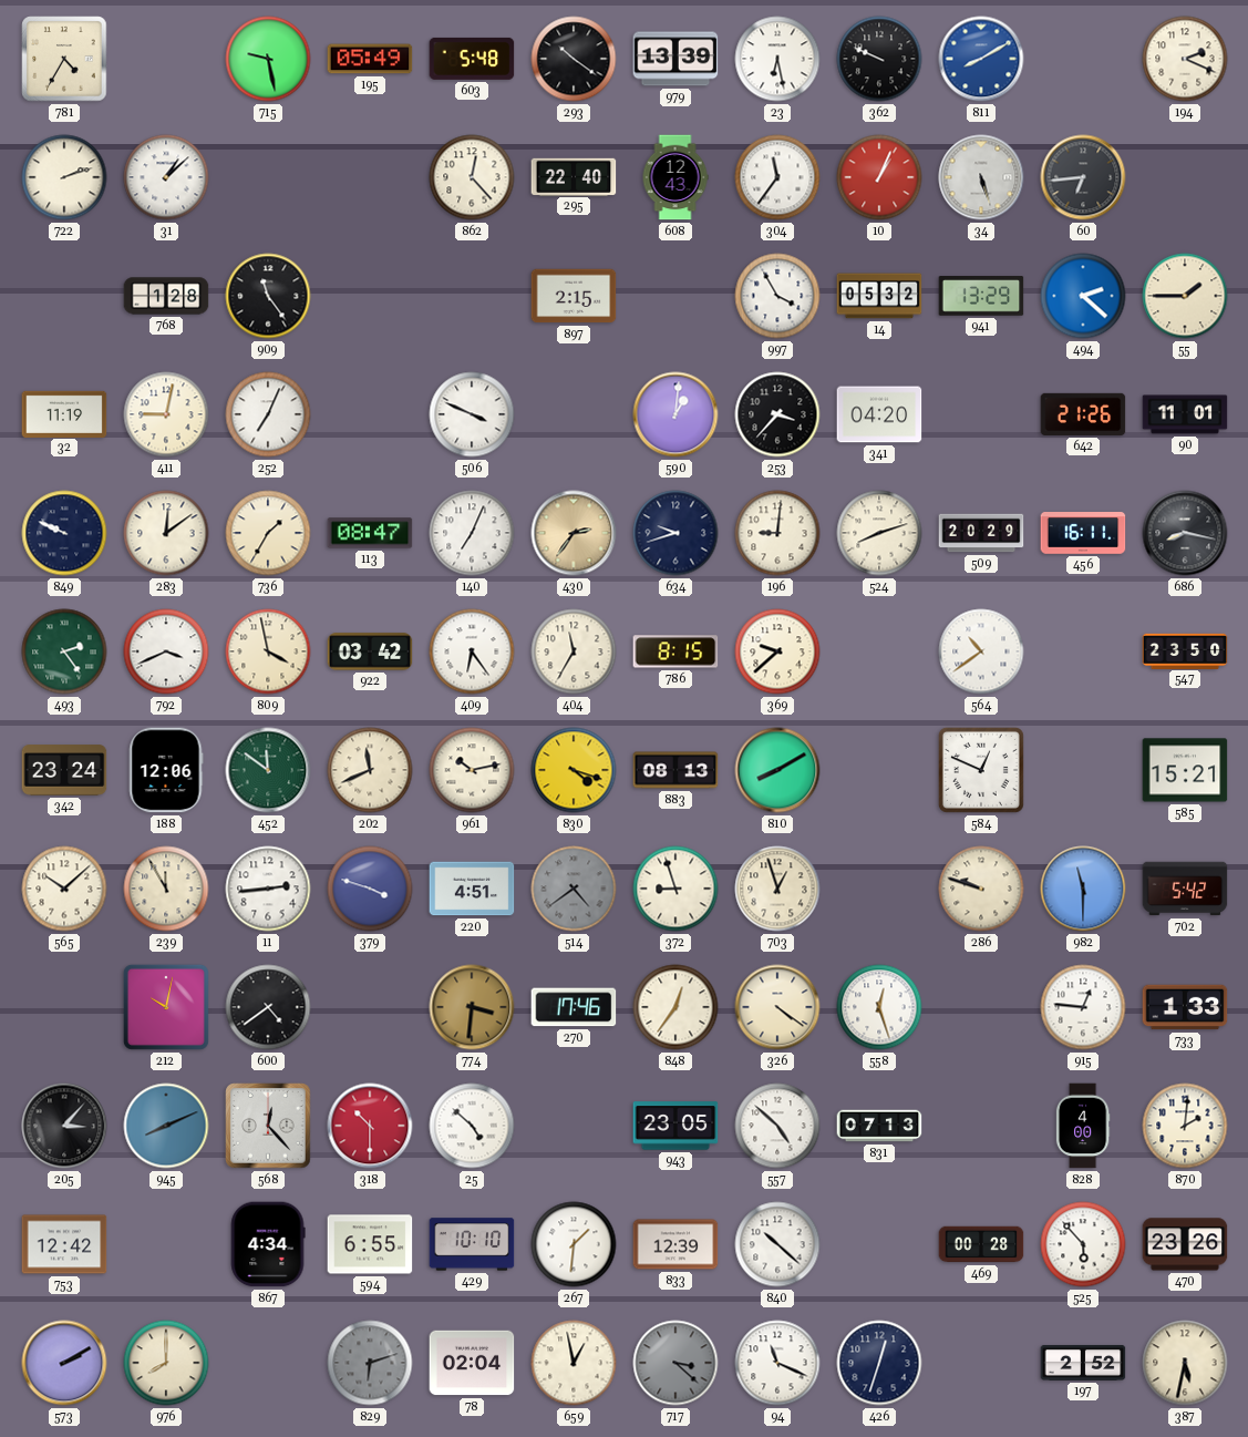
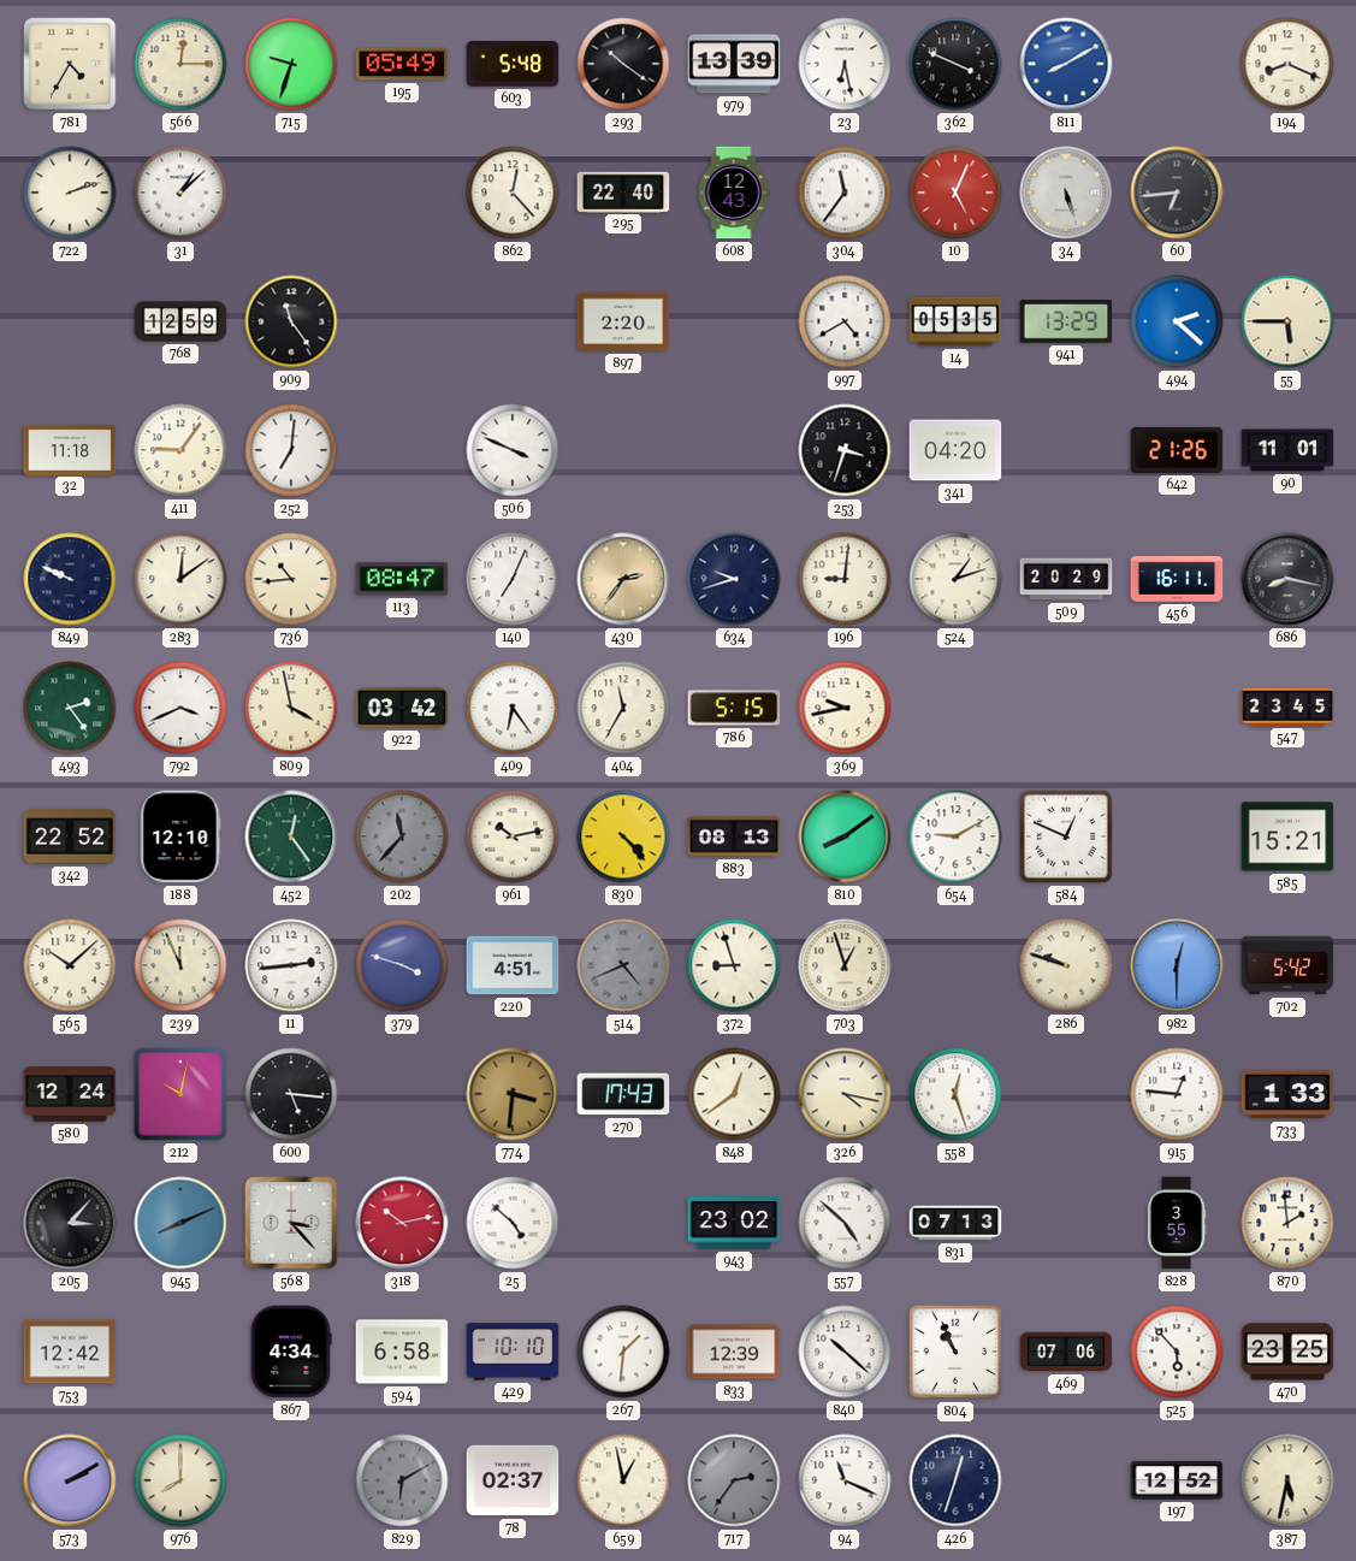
566: none -> 12:15
715: 9:28 -> 9:33
362: 9:49 -> 3:49
194: 2:19 -> 8:19
10: 1:04 -> 5:04
768: 1:28 -> 12:59
897: 2:15 -> 2:20
997: 3:55 -> 4:40
14: 05:32 -> 05:35
55: 1:45 -> 5:45
32: 11:19 -> 11:18
411: 9:02 -> 9:06
252: 7:04 -> 7:01
590: 1:01 -> none
253: 3:37 -> 3:33
736: 1:35 -> 10:44
524: 8:12 -> 1:12
786: 8:15 -> 5:15
369: 9:38 -> 9:43
564: 10:39 -> none
547: 23:50 -> 23:45
342: 23:24 -> 22:52
188: 12:06 -> 12:10
452: 11:51 -> 12:24
202: 11:41 -> 11:37
202 dial: cream -> grey
830: 4:18 -> 4:23
810: 8:10 -> 8:09
654: none -> 9:10
239: 11:55 -> 11:56
514: 4:39 -> 4:41
982: 11:30 -> 12:30
580: none -> 12:24
600: 4:39 -> 5:16
270: 17:46 -> 17:43
848: 12:36 -> 12:39
326: 4:21 -> 4:17
568: 12:23 -> 3:23
318: 10:30 -> 10:13
943: 23:05 -> 23:02
828: 4:00 -> 3:55
870: 2:01 -> 1:59
594: 6:55 -> 6:58
804: none -> 10:56
469: 00:28 -> 07:06
470: 23:26 -> 23:25
829: 6:12 -> 6:10
78: 02:04 -> 02:37
717: 3:22 -> 2:36
197: 2:52 -> 12:52
